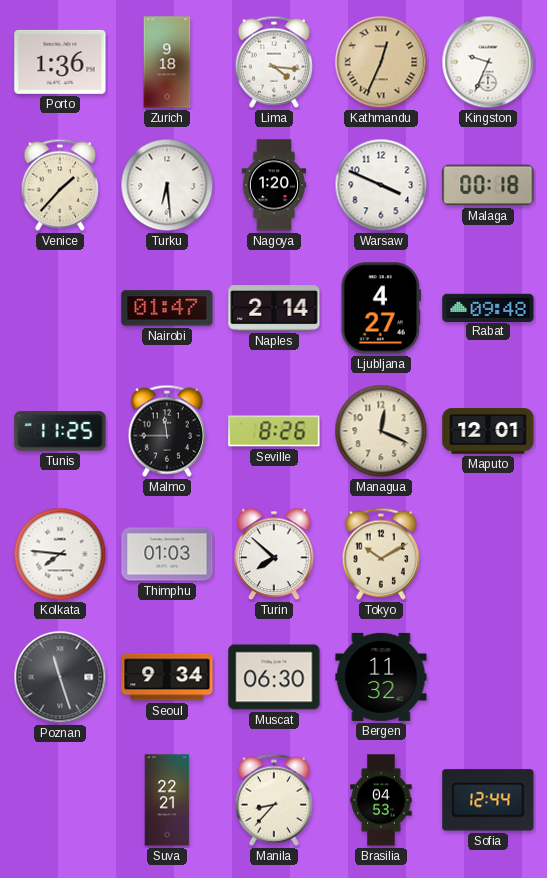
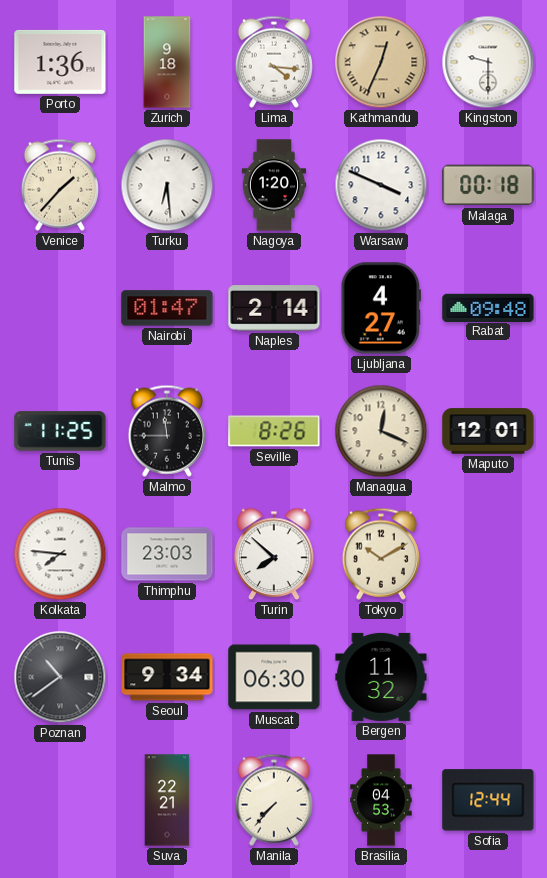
Kingston: 9:34 -> 9:30
Thimphu: 01:03 -> 23:03
Poznan: 11:27 -> 10:39
Manila: 8:37 -> 7:37
